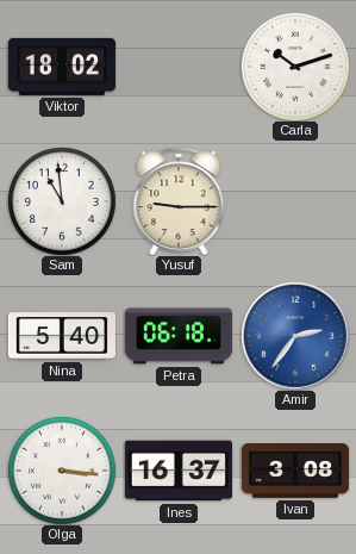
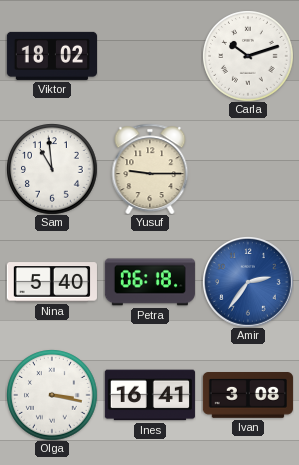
Olga: 3:16 -> 3:17
Ines: 16:37 -> 16:41
